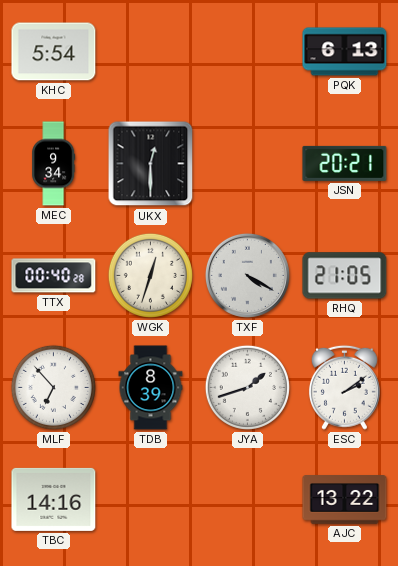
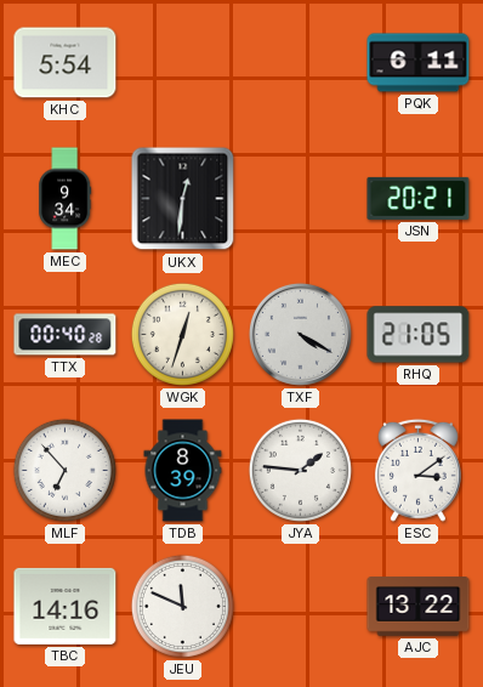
PQK: 6:13 -> 6:11
UKX: 12:30 -> 12:31
JYA: 1:42 -> 1:46
ESC: 2:09 -> 3:09
JEU: none -> 11:49
